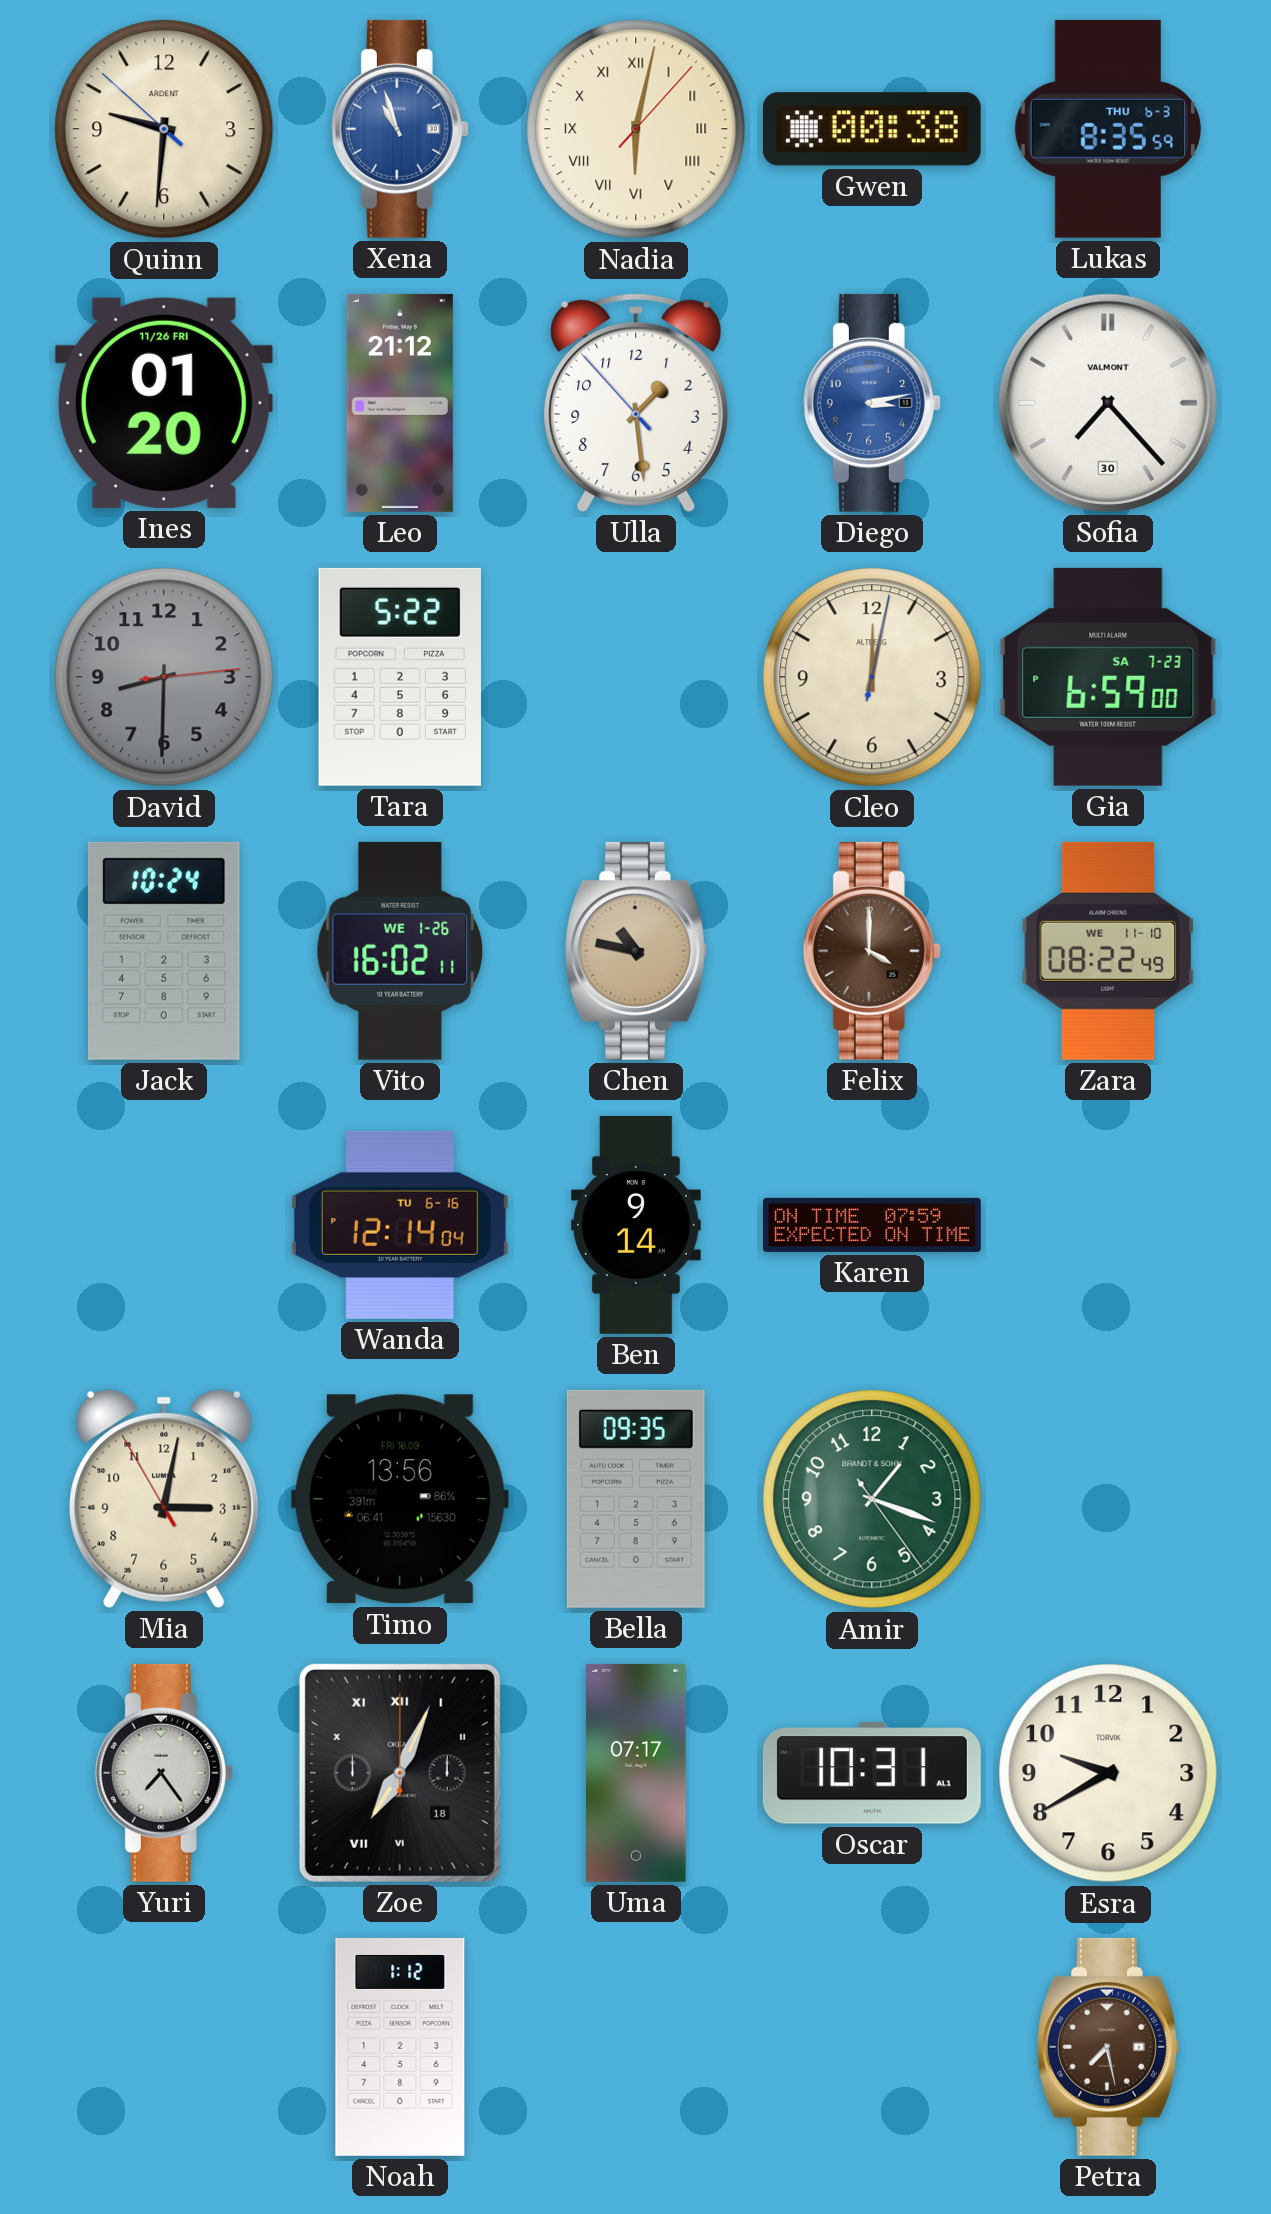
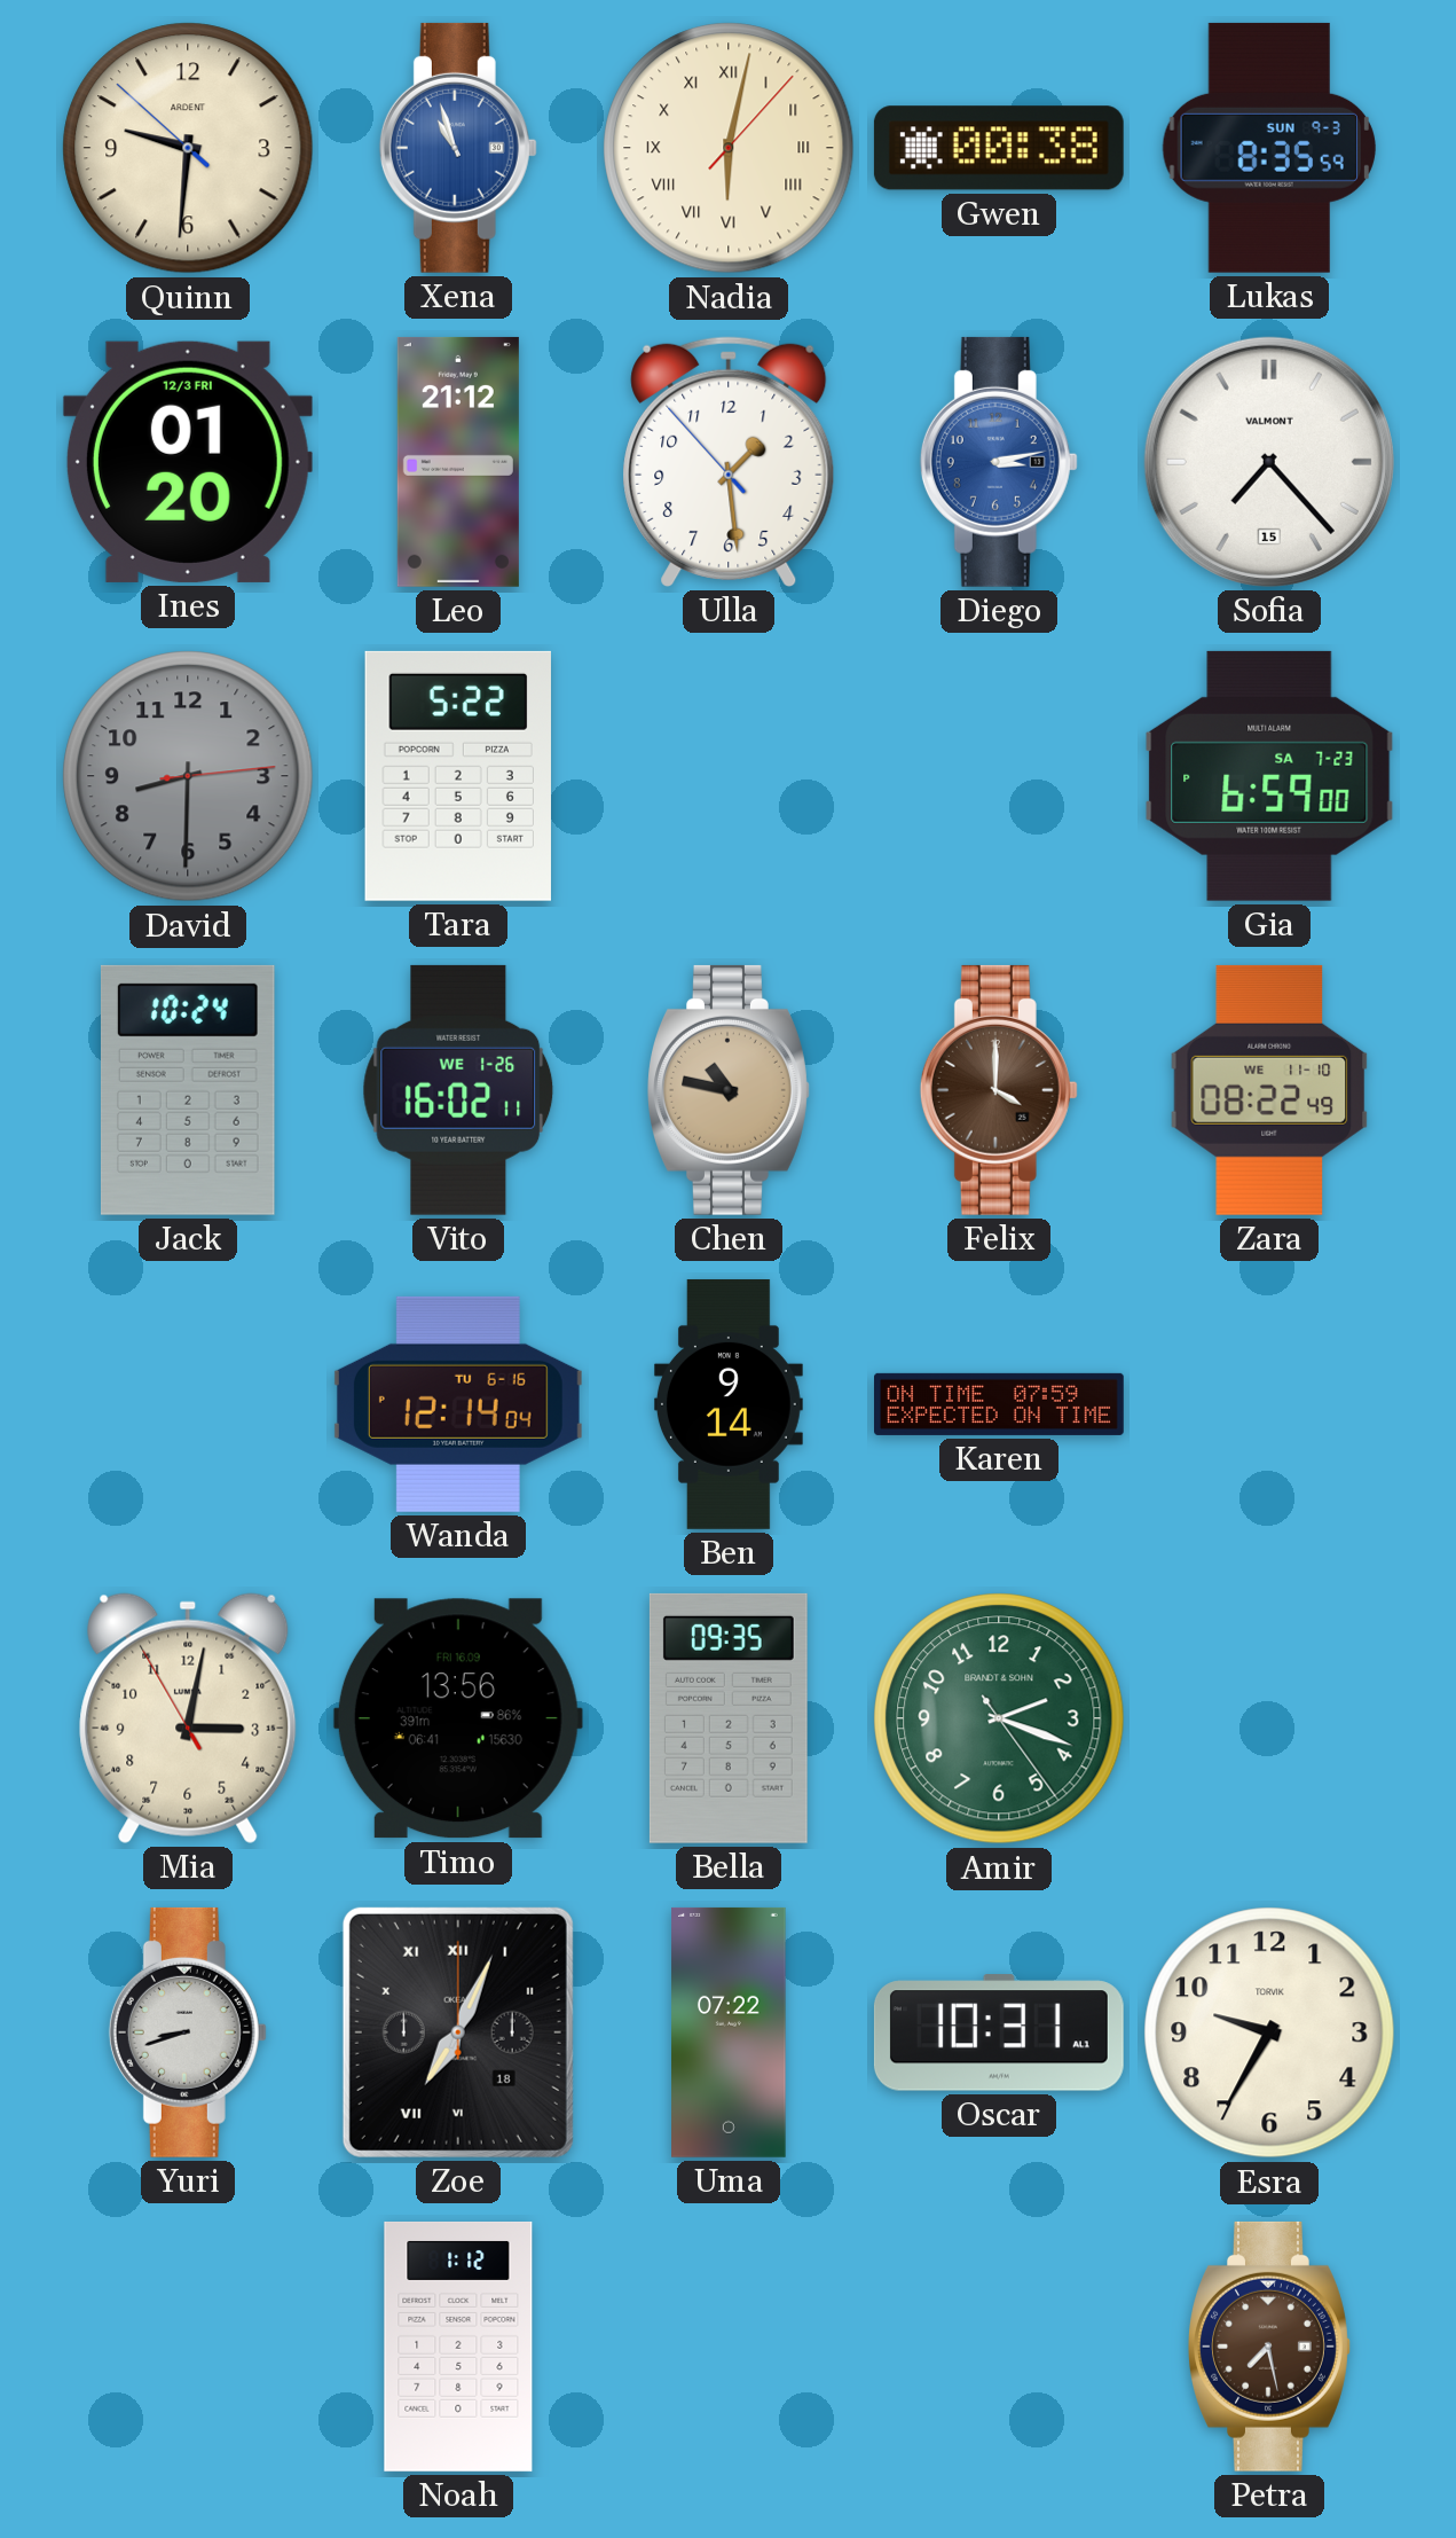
Lukas date: THU 6-3 -> SUN 9-3
Ines date: 11/26 FRI -> 12/3 FRI
Sofia date: 30 -> 15
Cleo: 12:02 -> none
Amir: 1:18 -> 2:18
Yuri: 7:24 -> 8:42
Uma: 07:17 -> 07:22
Esra: 9:40 -> 9:35
